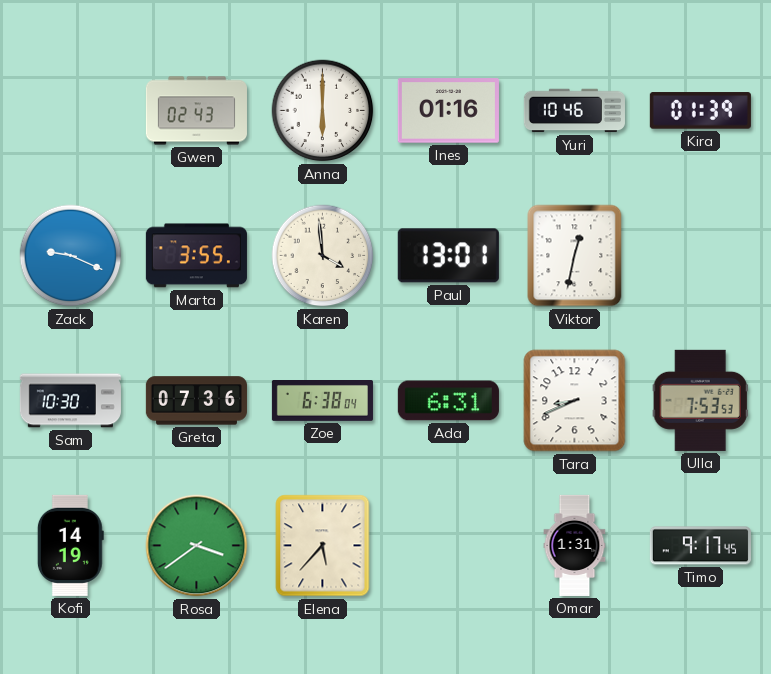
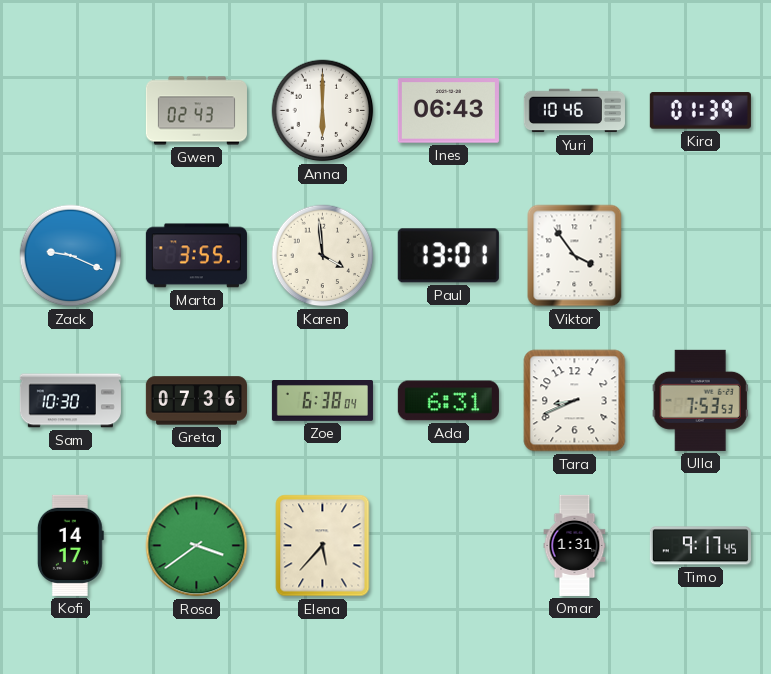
Ines: 01:16 -> 06:43
Viktor: 12:32 -> 3:54
Kofi: 14:19 -> 14:17
